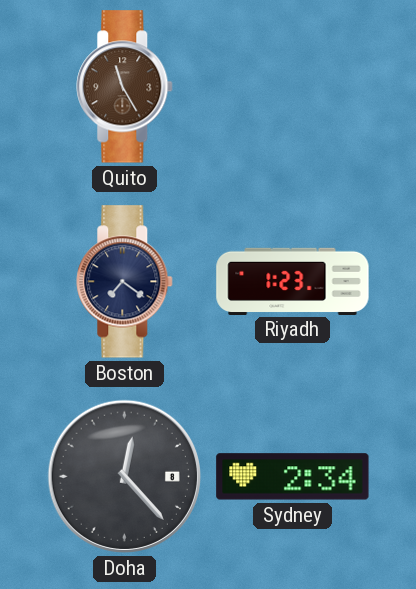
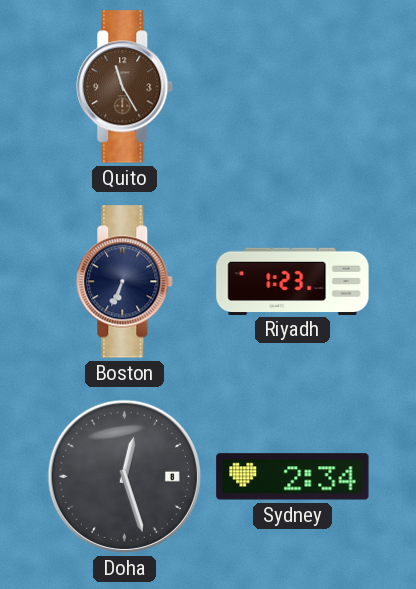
Boston: 7:21 -> 6:34
Doha: 12:23 -> 12:27
